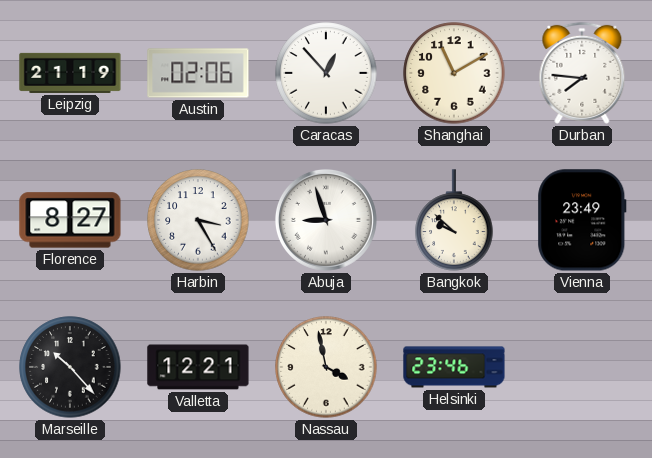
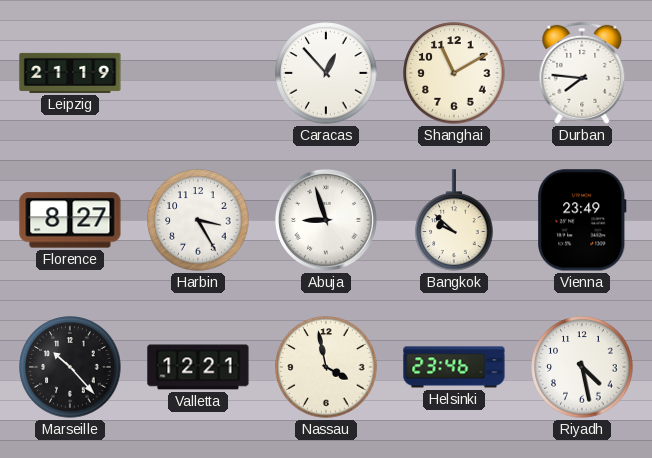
Austin: 02:06 -> none
Riyadh: none -> 4:28
